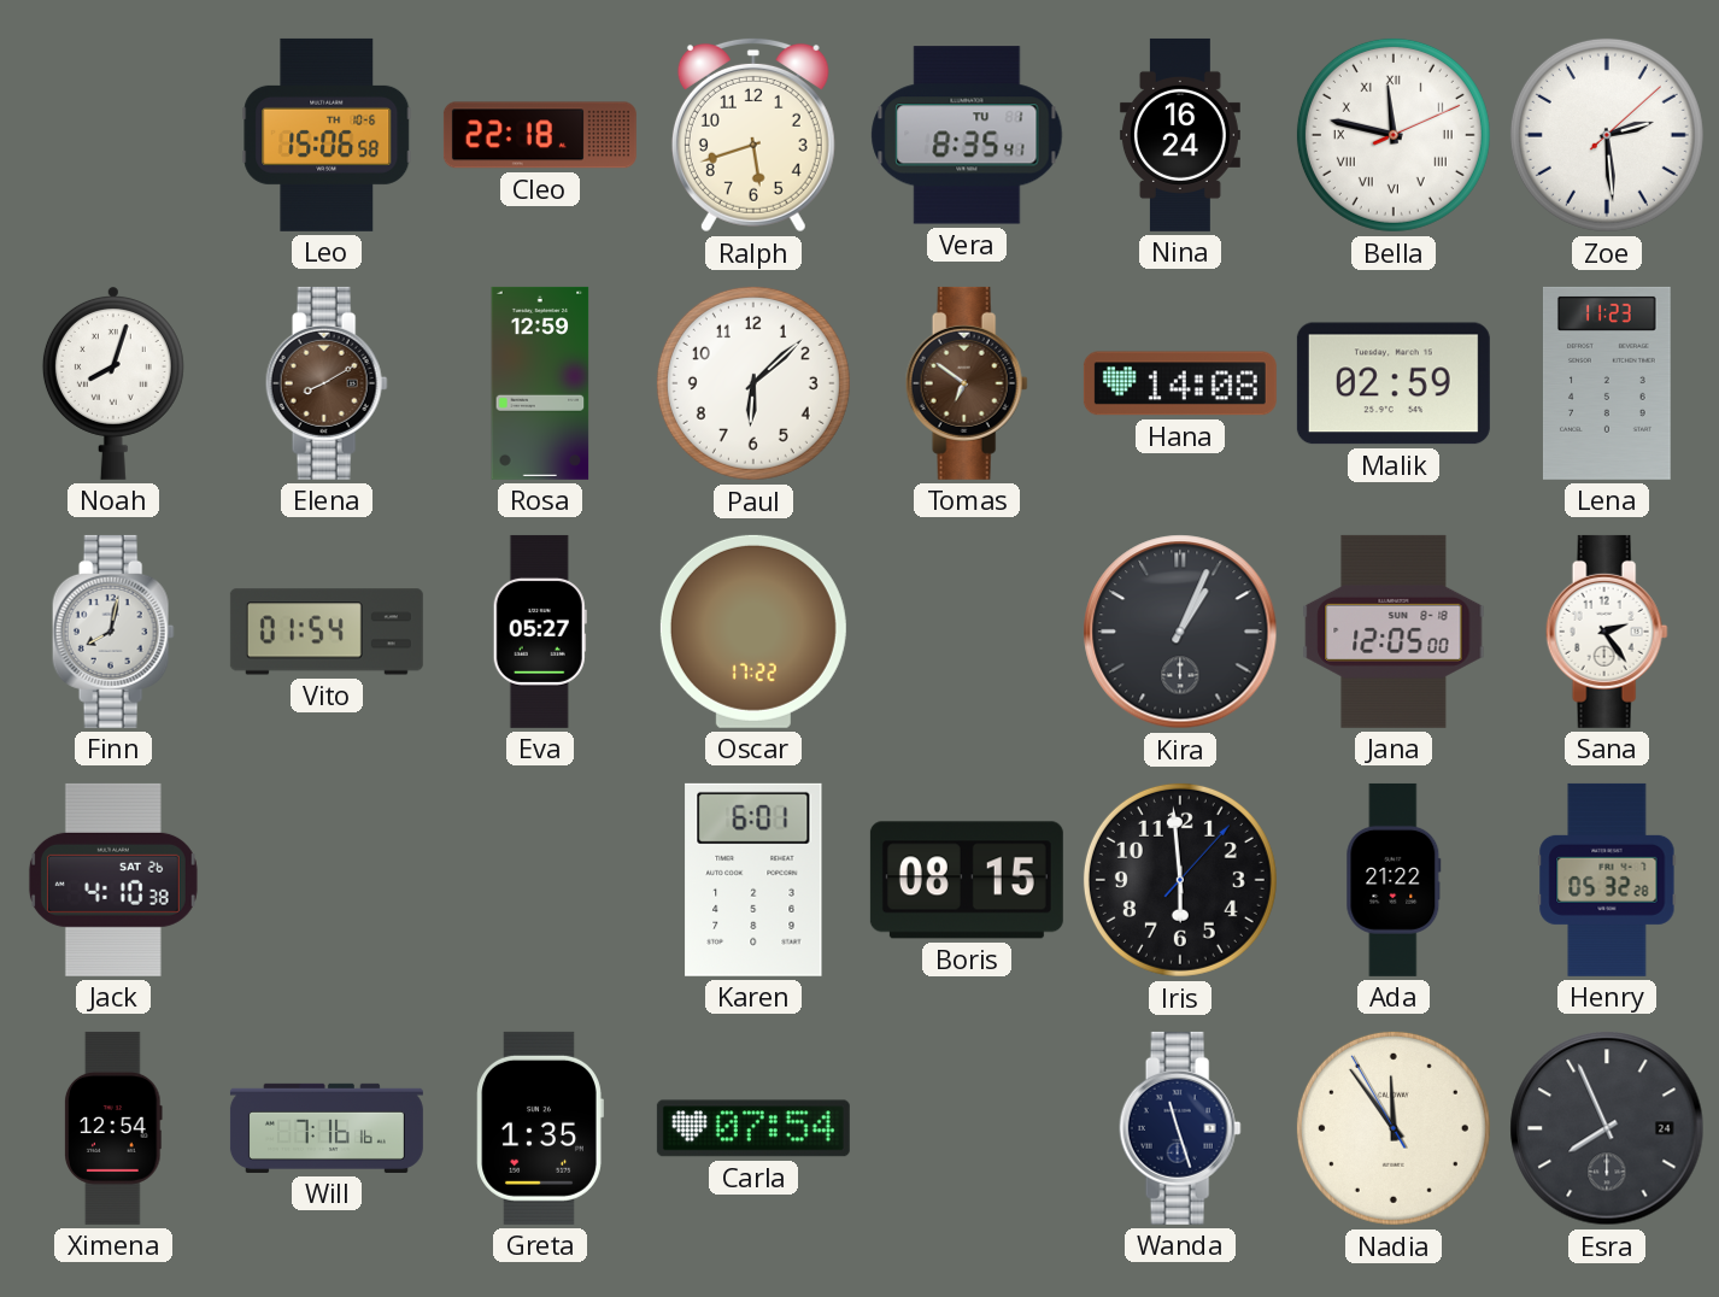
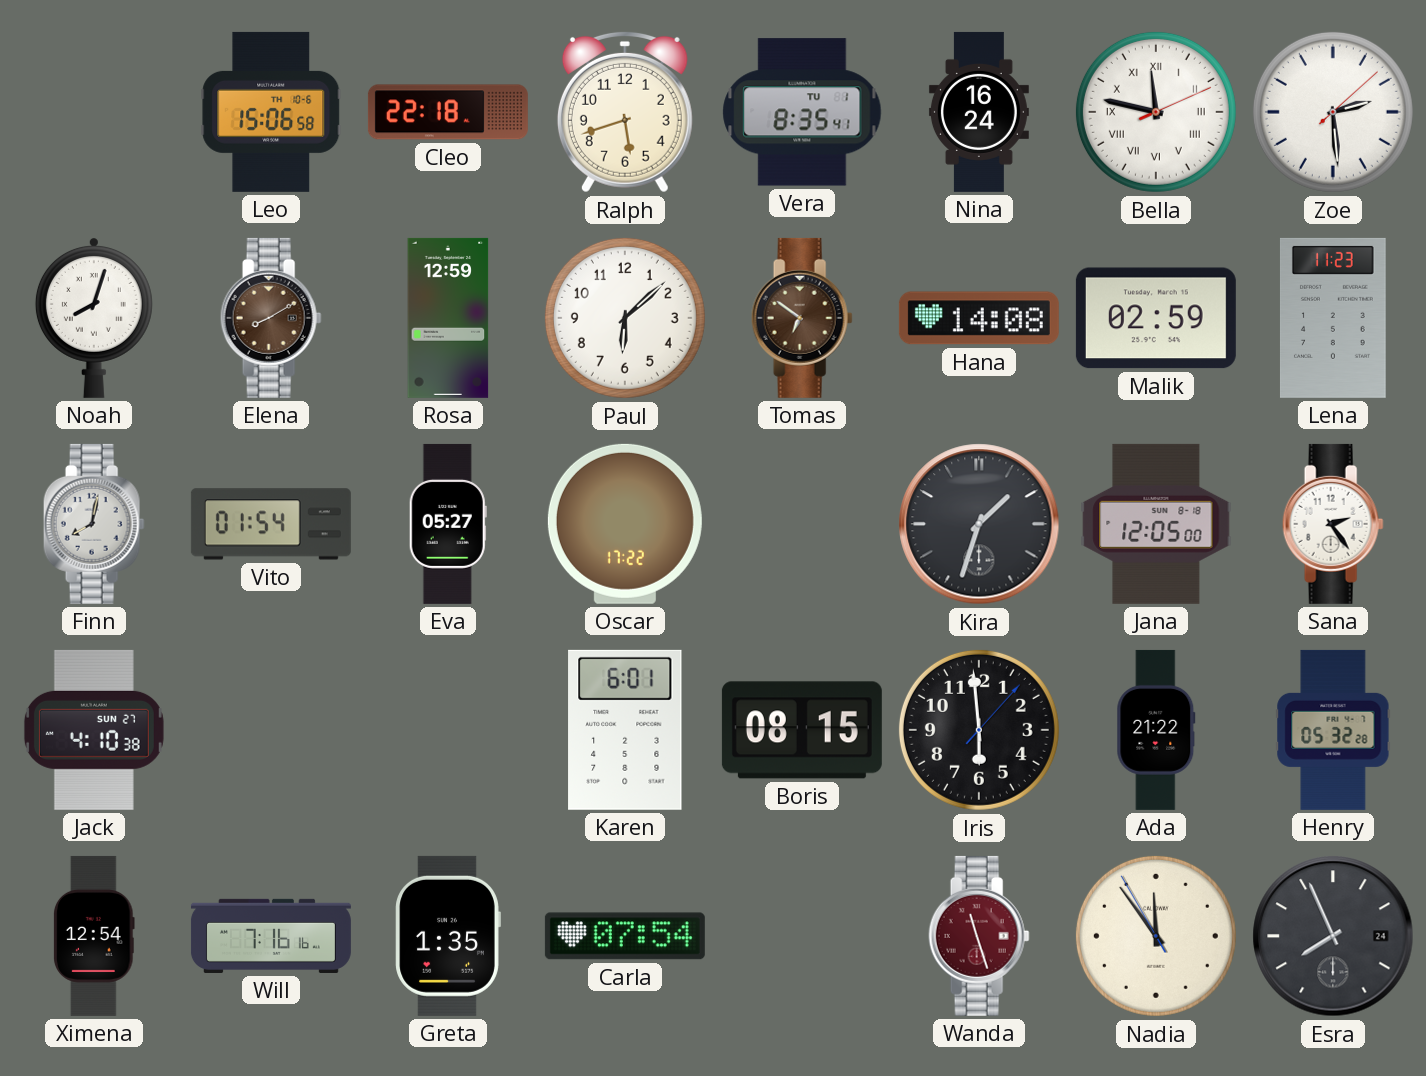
Kira: 1:04 -> 1:33
Jack date: SAT 26 -> SUN 27
Wanda dial: navy -> burgundy
